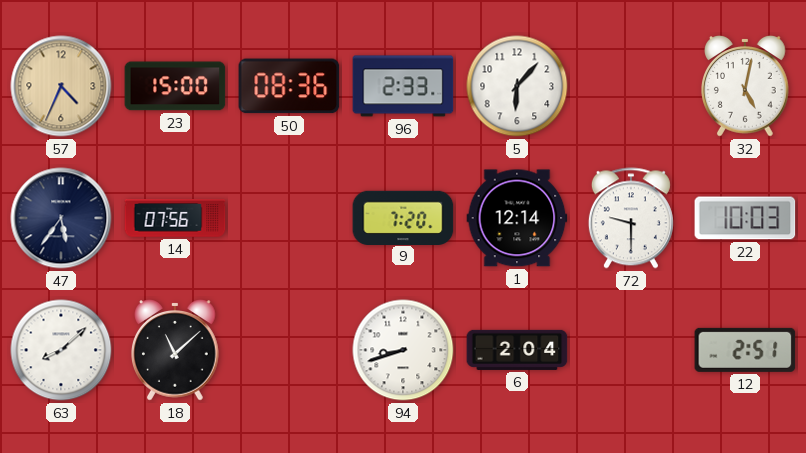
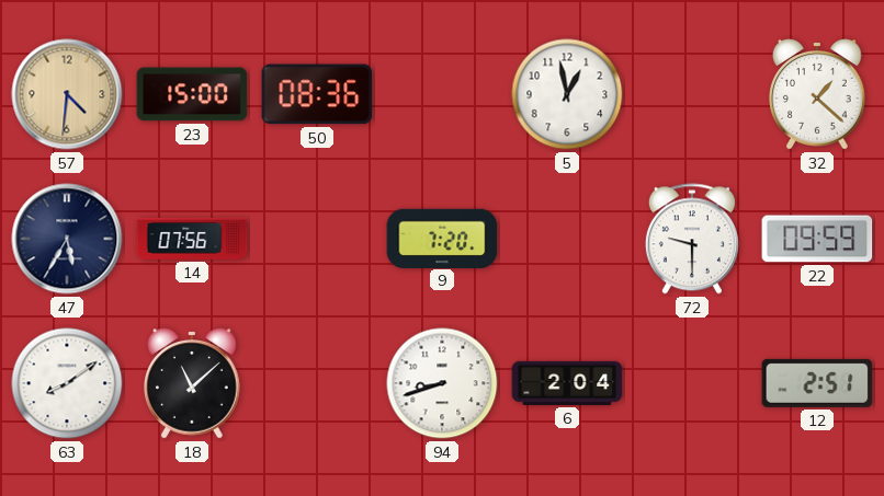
57: 4:34 -> 4:31
96: 2:33 -> none
5: 6:07 -> 12:58
32: 5:02 -> 1:22
47: 5:36 -> 5:35
1: 12:14 -> none
22: 10:03 -> 09:59
63: 8:08 -> 8:09
